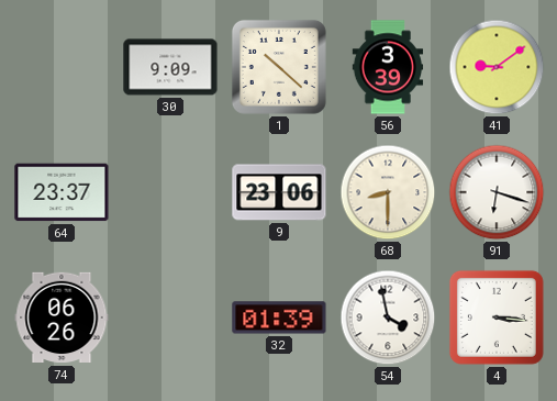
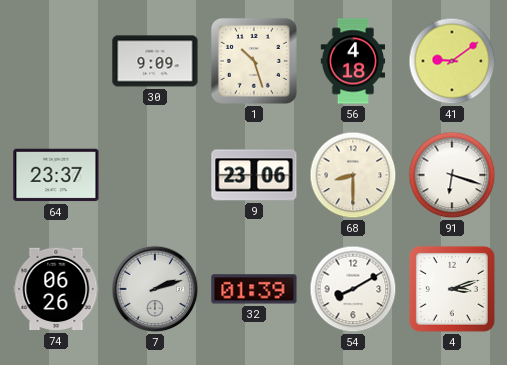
1: 10:22 -> 10:27
56: 3:39 -> 4:18
7: none -> 2:12
54: 3:58 -> 8:10
4: 3:16 -> 3:12
